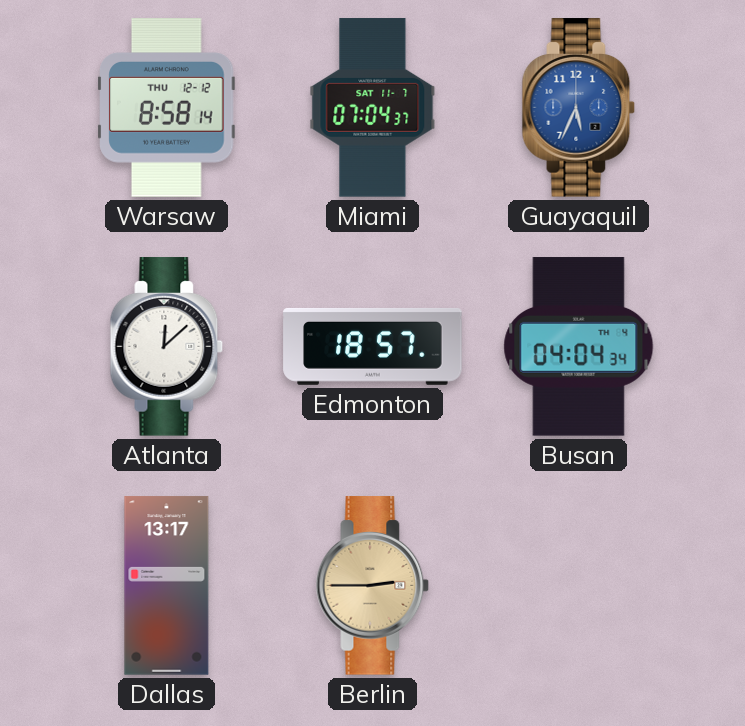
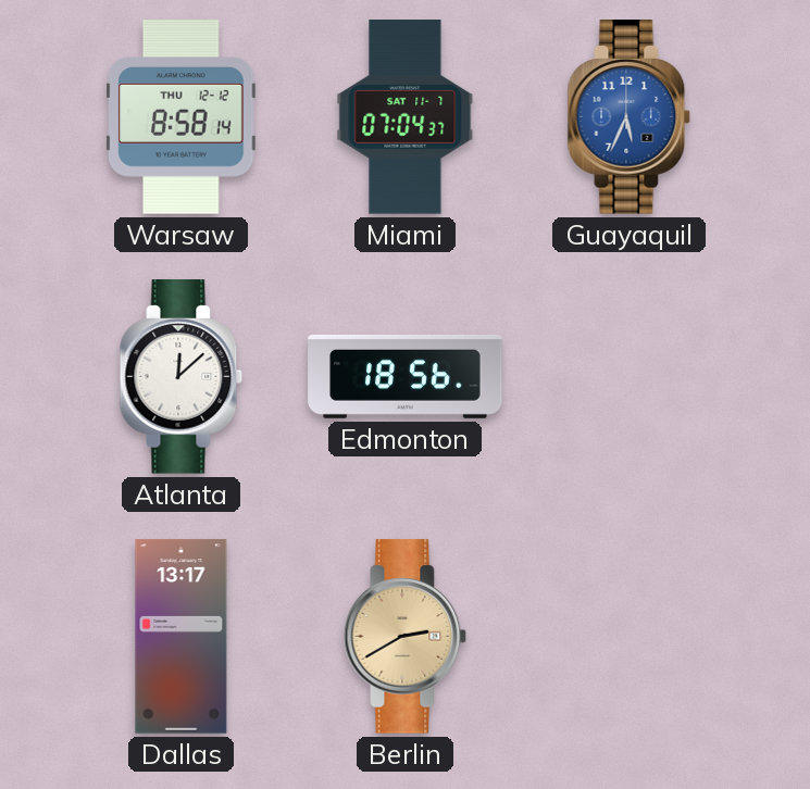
Edmonton: 18:57 -> 18:56
Busan: 04:04 -> none
Berlin: 2:45 -> 2:40
